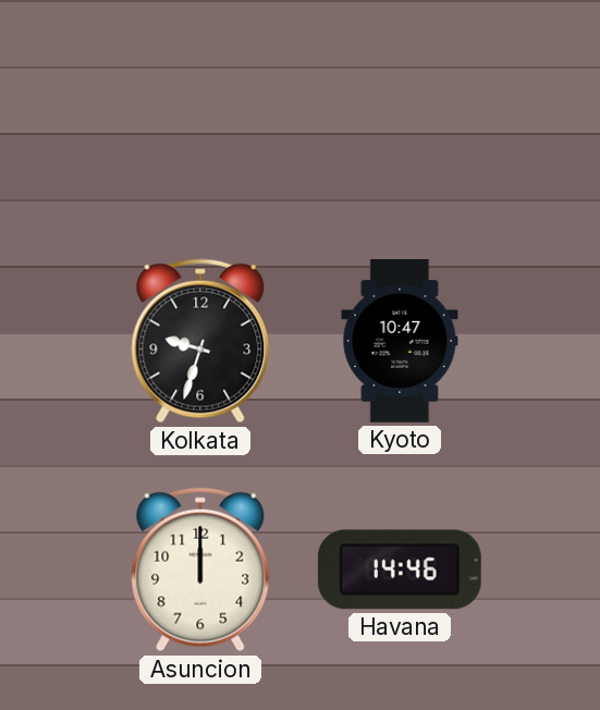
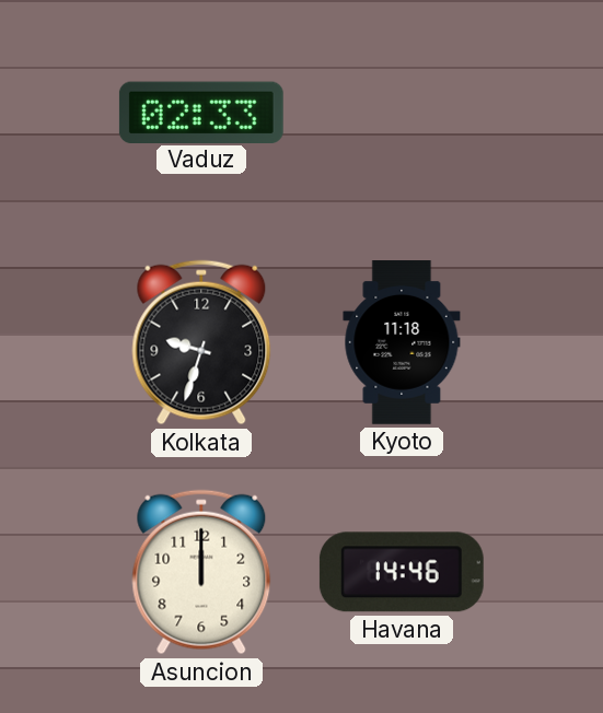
Vaduz: none -> 02:33
Kyoto: 10:47 -> 11:18
